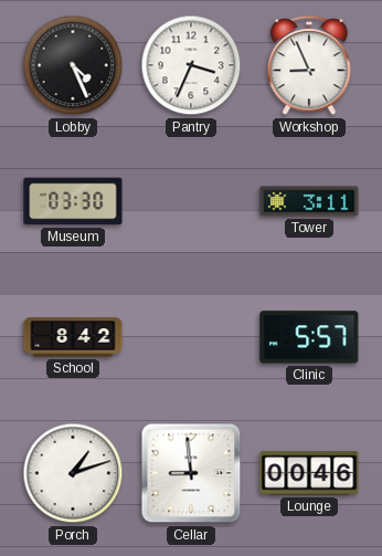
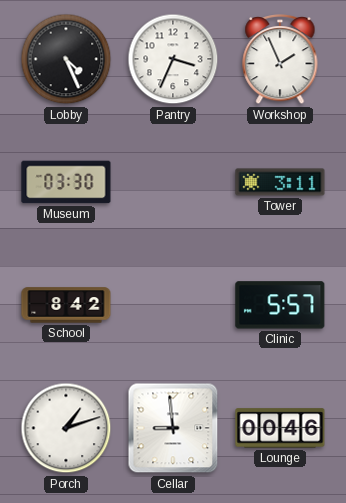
Workshop: 8:56 -> 1:56
